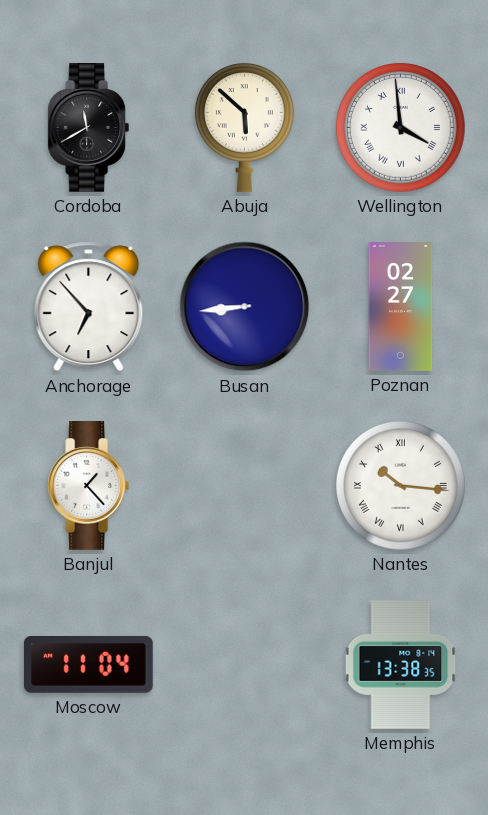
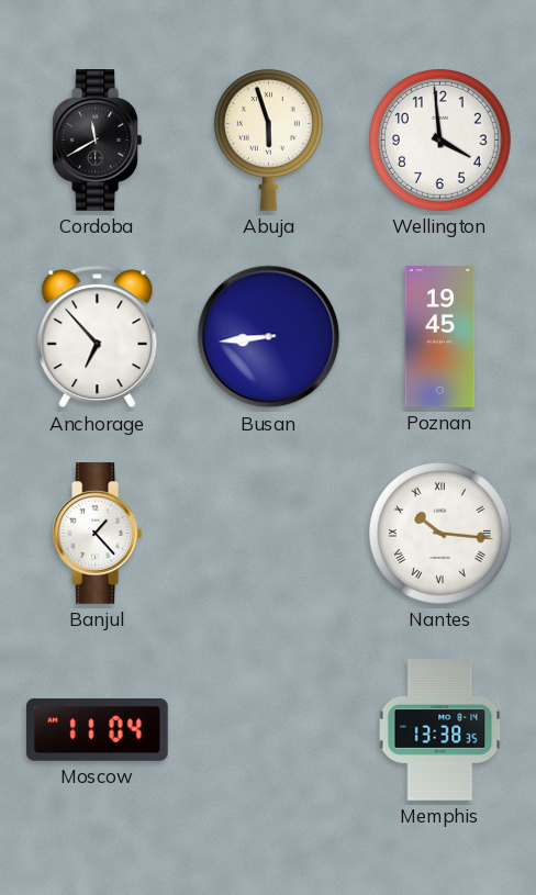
Abuja: 5:52 -> 5:57
Wellington numerals: Roman -> Arabic
Poznan: 02:27 -> 19:45
